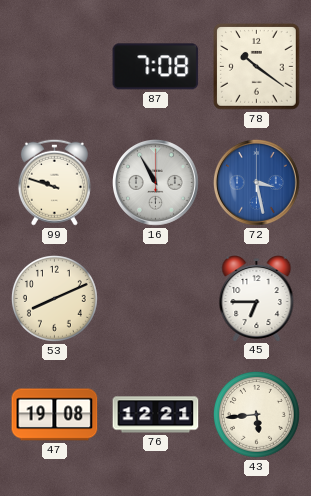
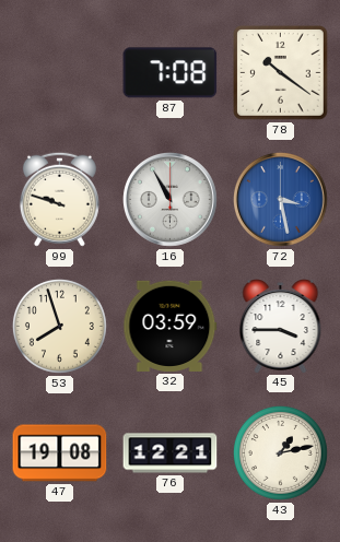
53: 8:11 -> 7:57
32: none -> 03:59
45: 6:45 -> 3:45
43: 5:44 -> 1:13
